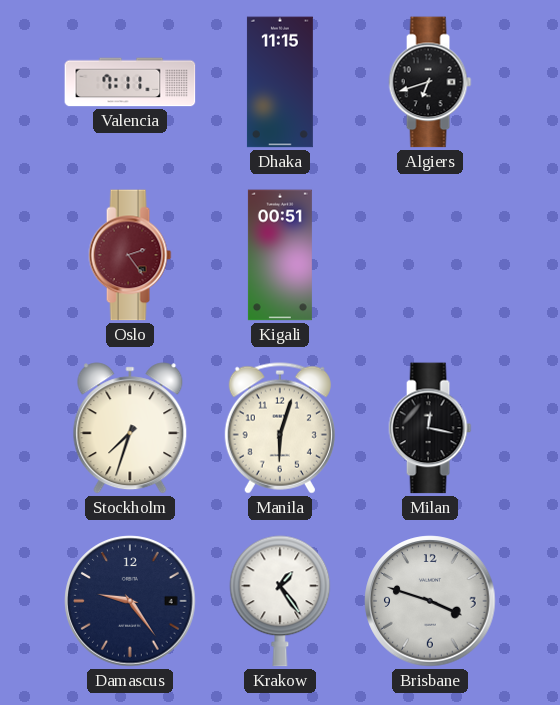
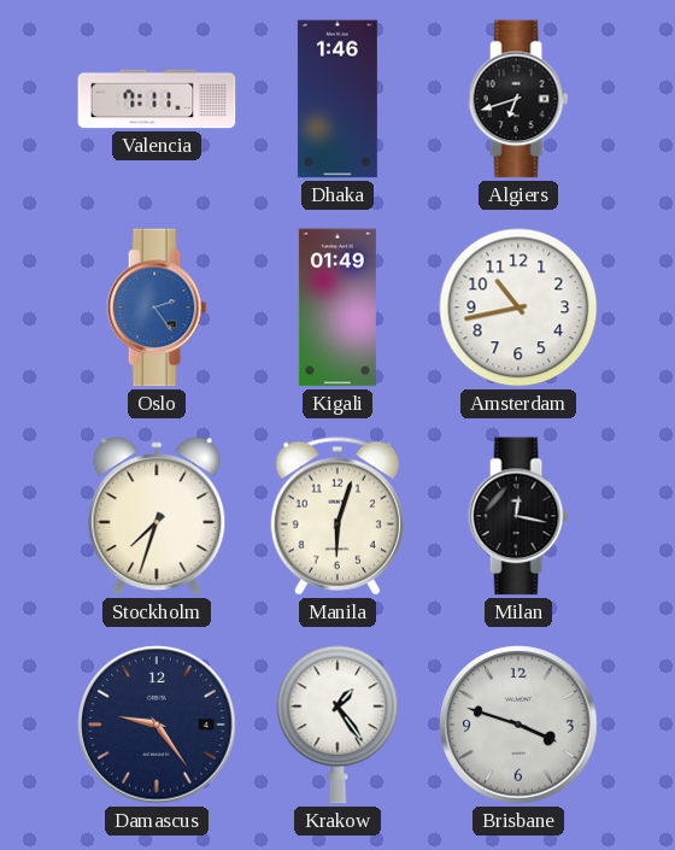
Dhaka: 11:15 -> 1:46
Oslo dial: burgundy -> blue
Kigali: 00:51 -> 01:49
Amsterdam: none -> 10:43
